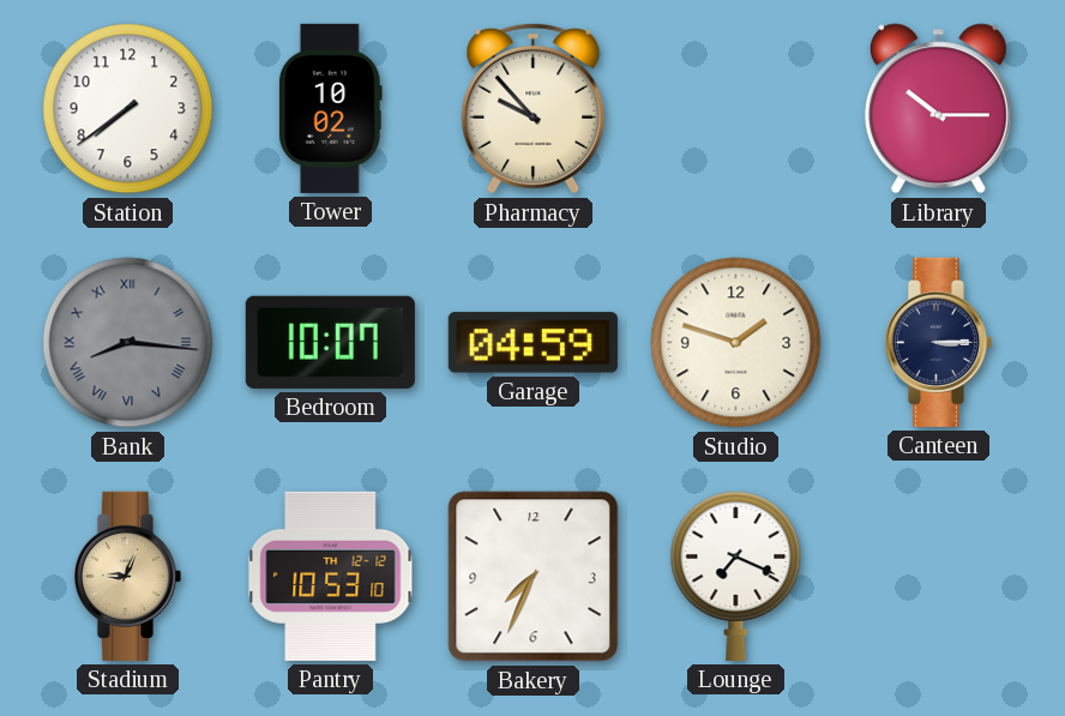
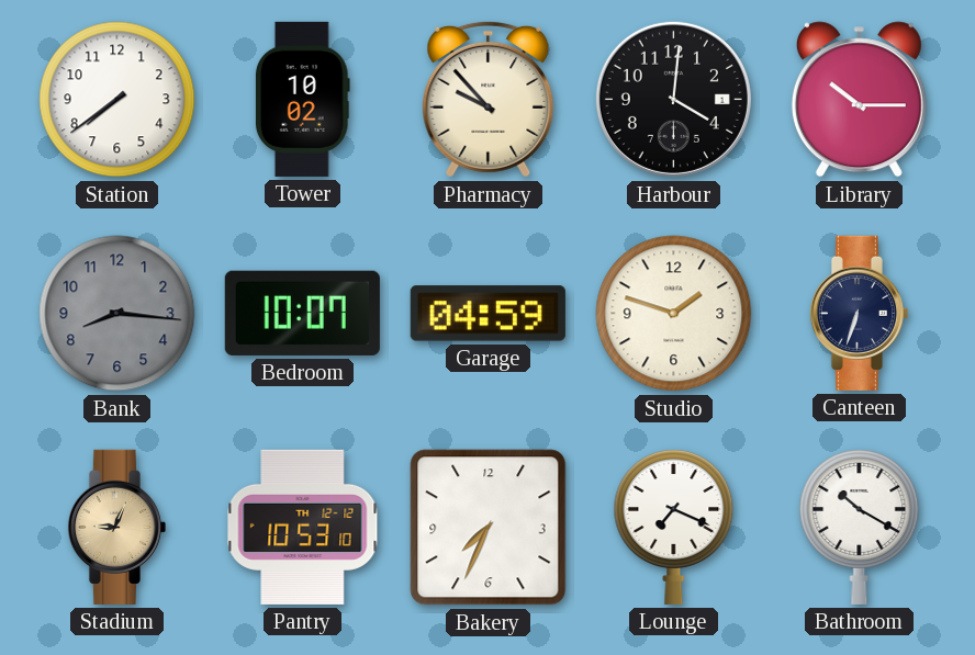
Harbour: none -> 4:01
Bank numerals: Roman -> Arabic
Canteen: 3:15 -> 6:33
Bathroom: none -> 10:20
